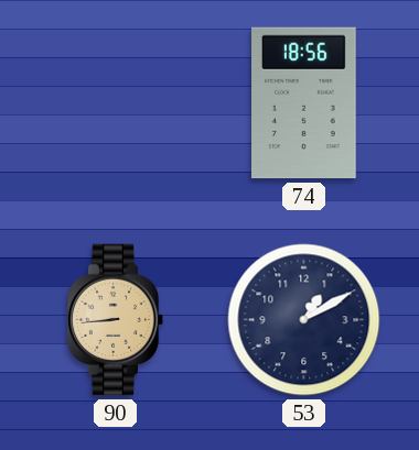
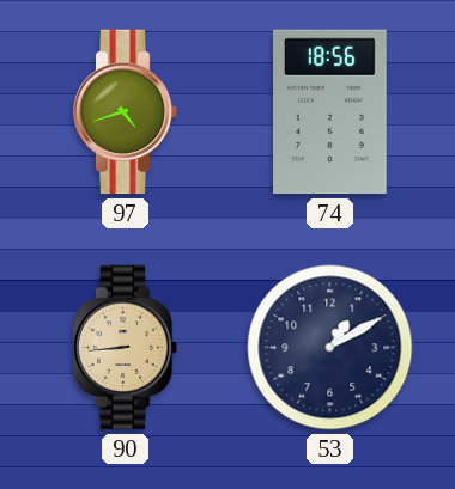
97: none -> 4:42
